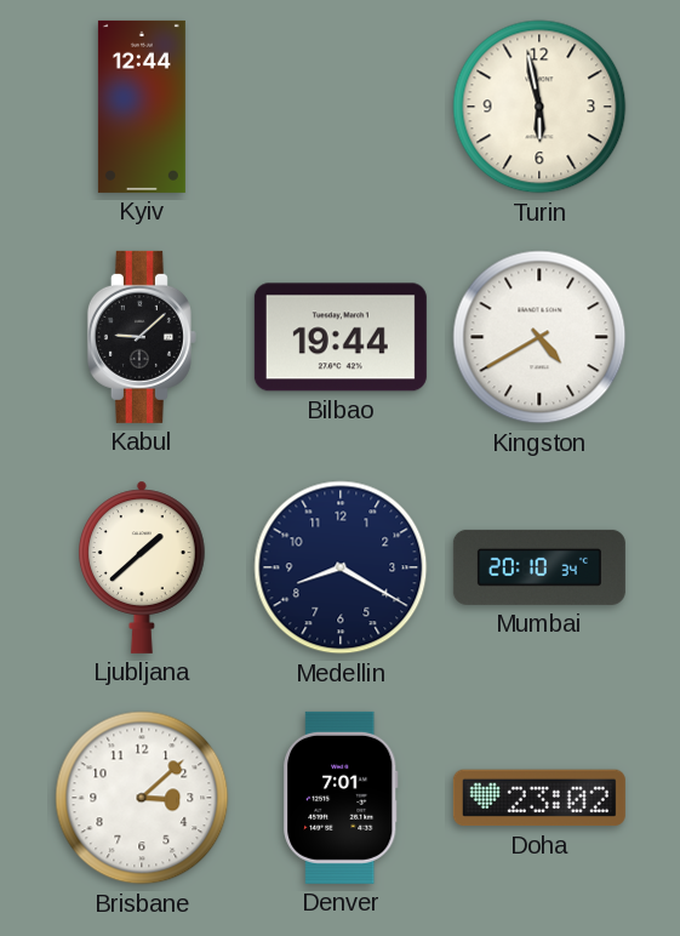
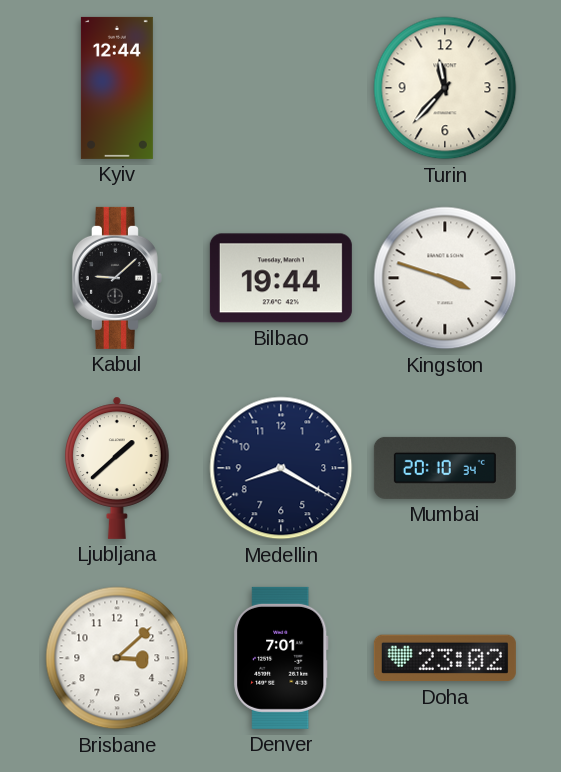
Turin: 5:58 -> 11:37
Kingston: 4:40 -> 3:48
